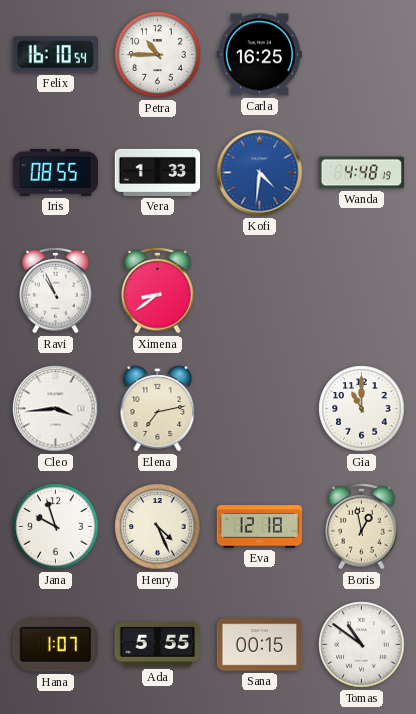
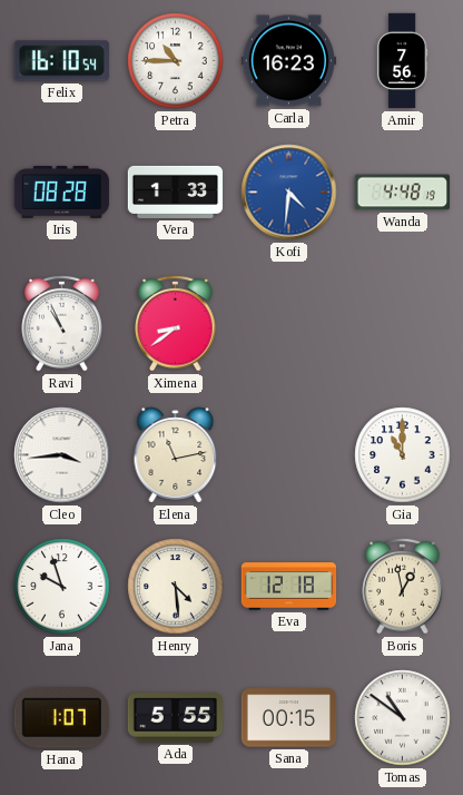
Carla: 16:25 -> 16:23
Amir: none -> 7:56
Iris: 08:55 -> 08:28
Elena: 7:13 -> 11:13
Henry: 4:26 -> 4:29
